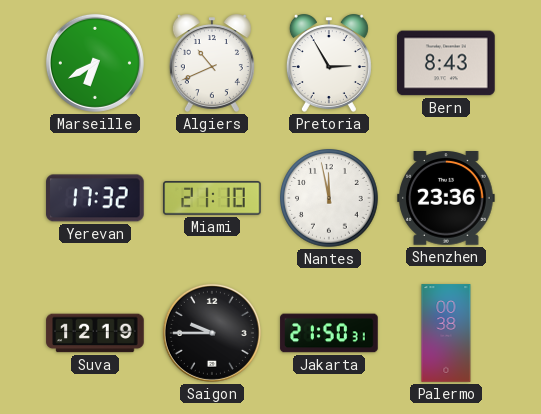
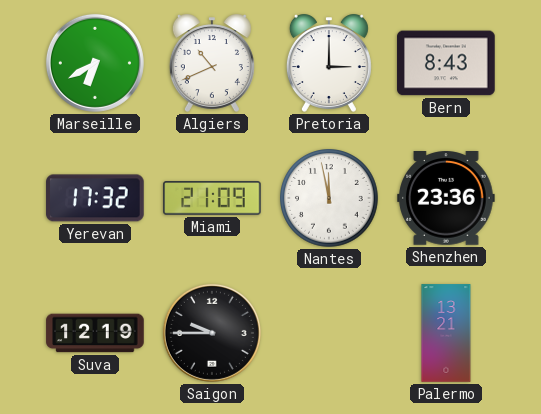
Pretoria: 2:55 -> 3:00
Miami: 21:10 -> 21:09
Jakarta: 21:50 -> none
Palermo: 00:38 -> 13:21
